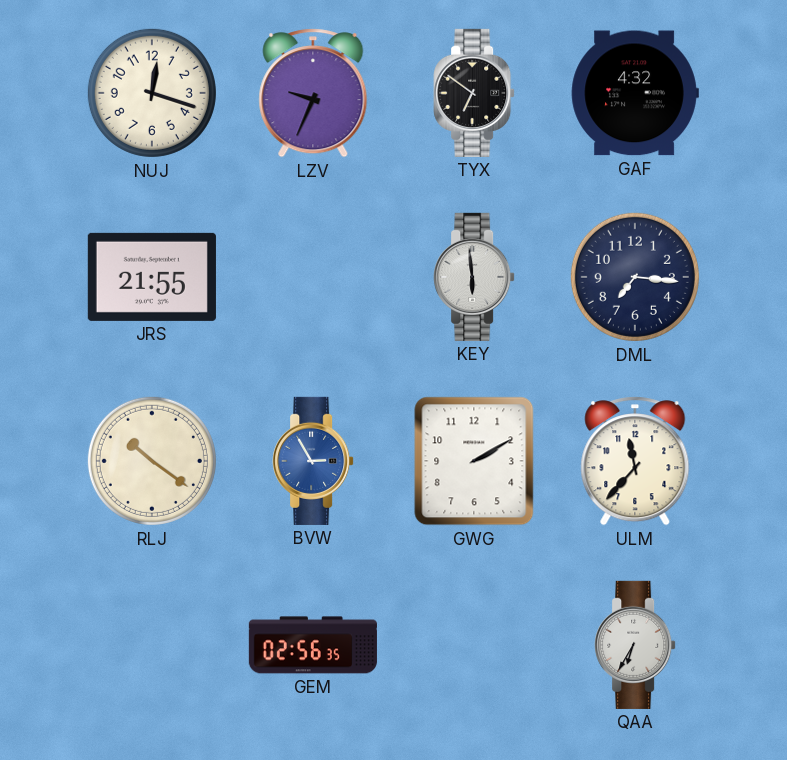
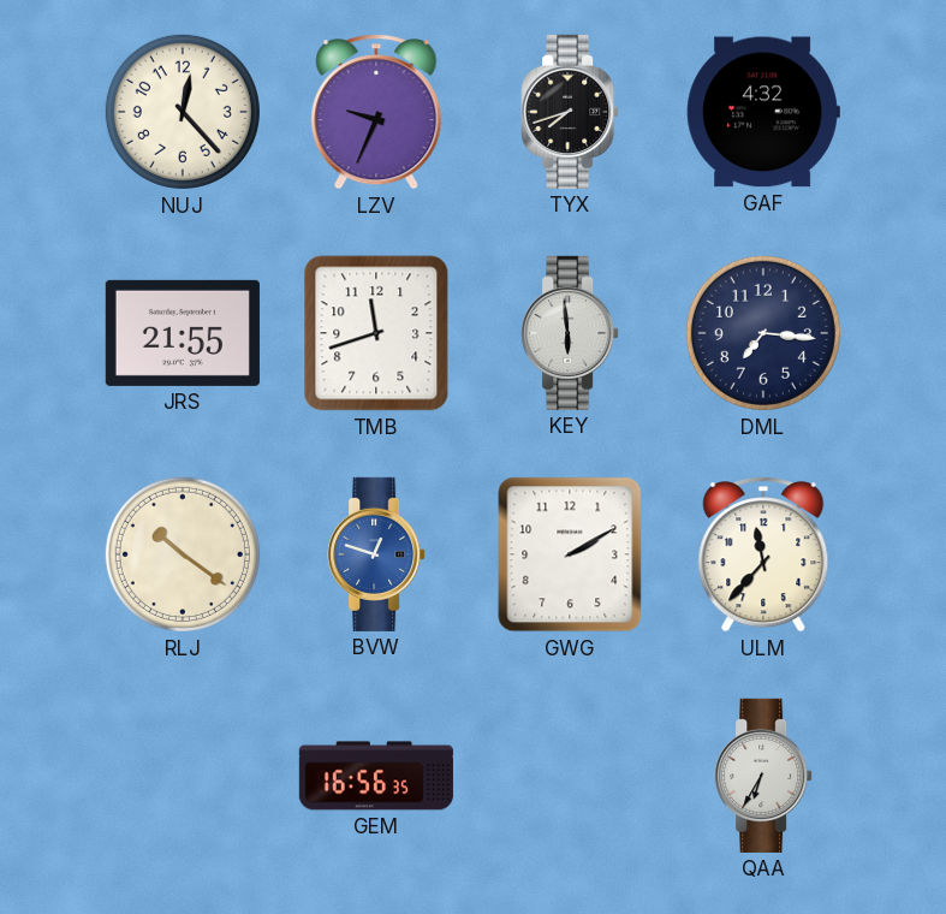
NUJ: 12:18 -> 12:23
TYX: 6:51 -> 7:42
TMB: none -> 11:42
BVW: 2:55 -> 12:48
GEM: 02:56 -> 16:56
